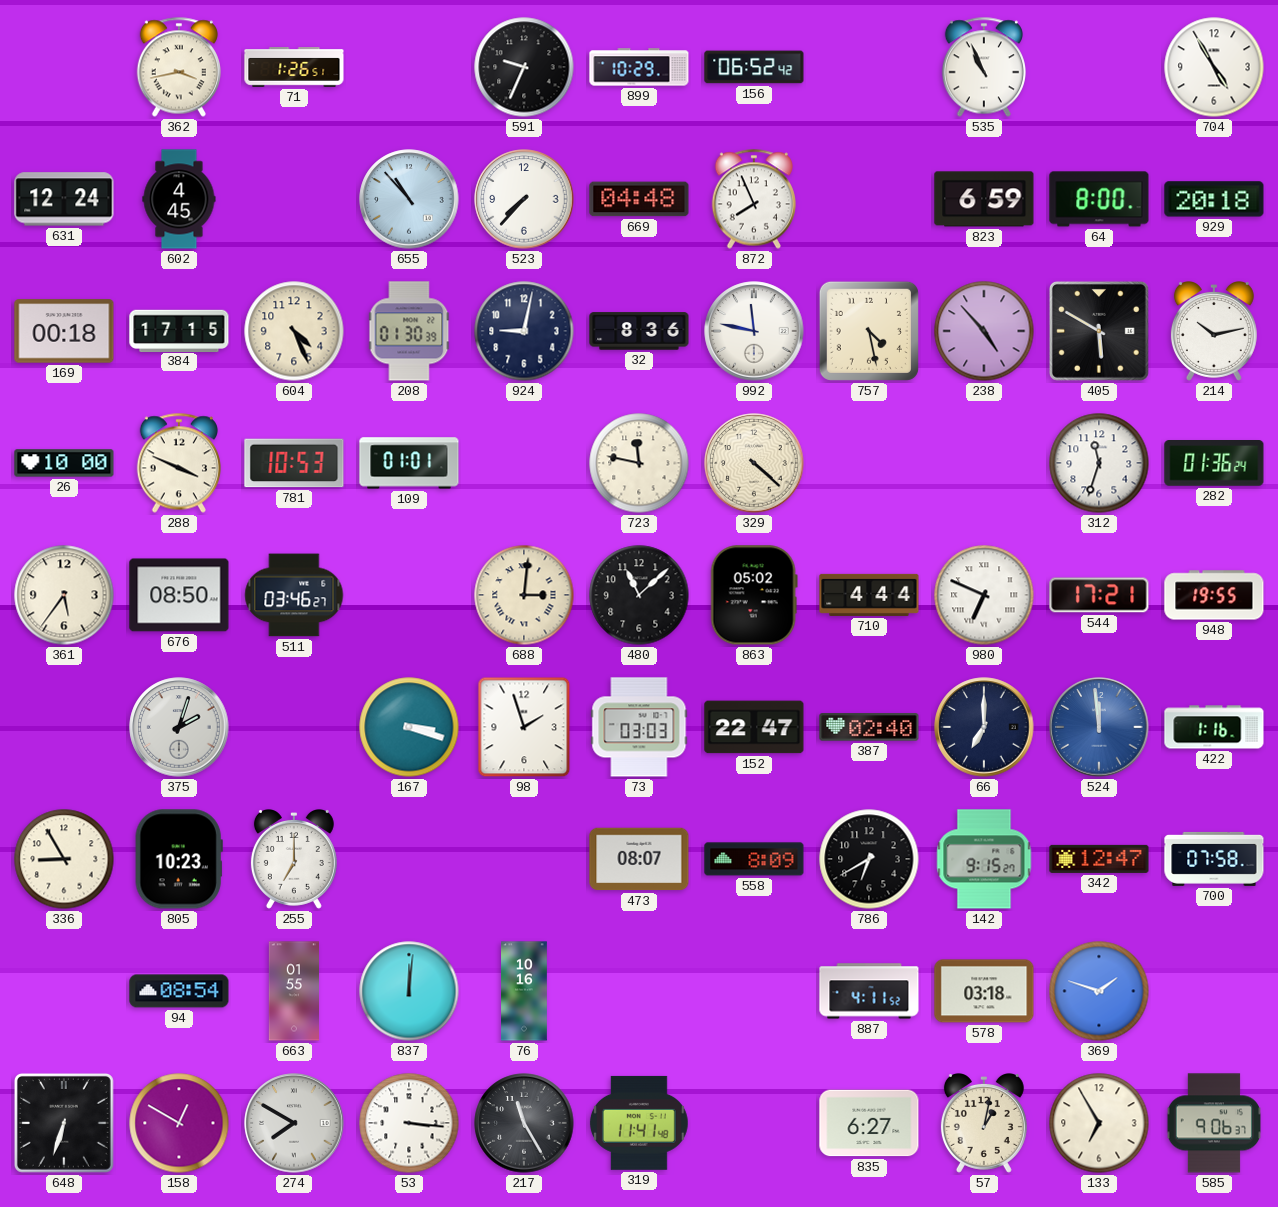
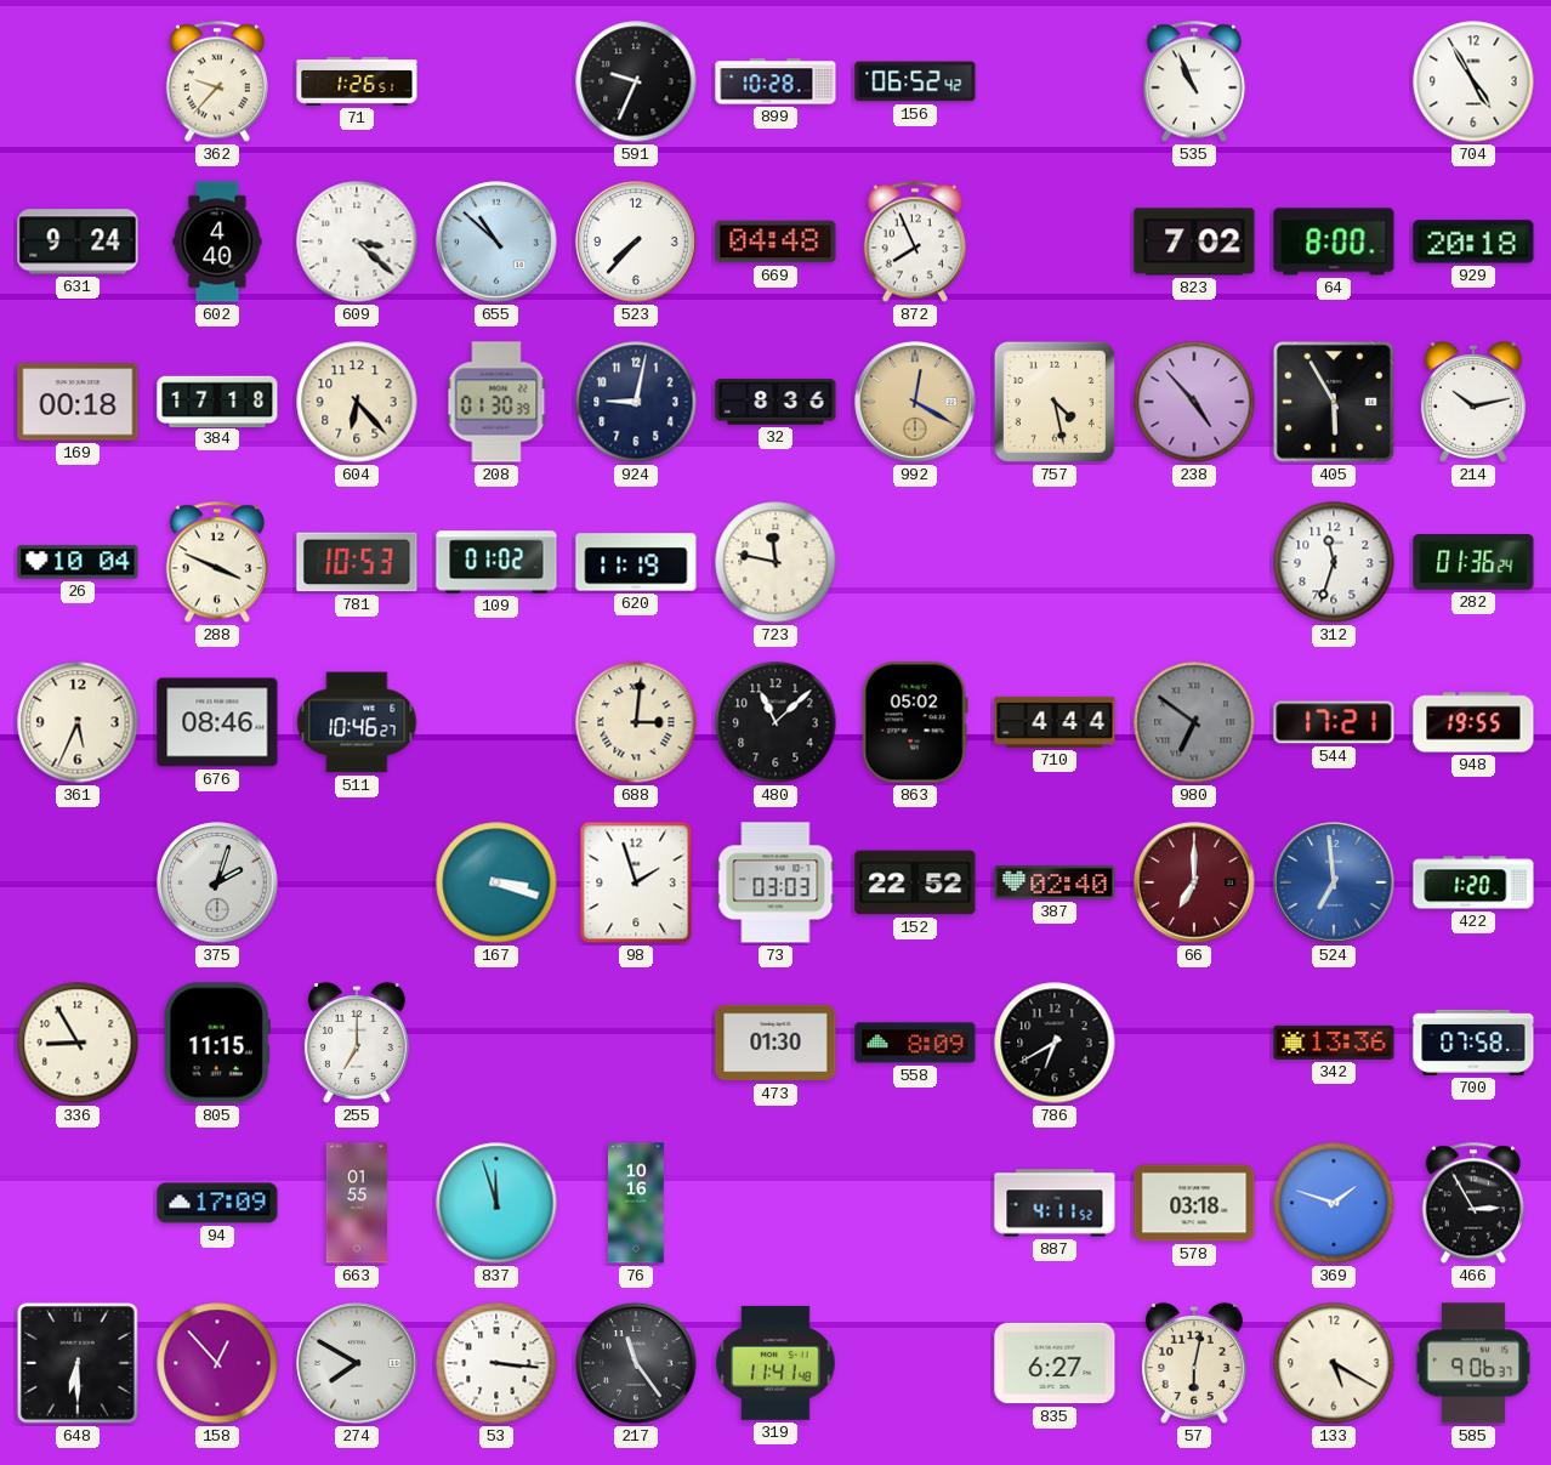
362: 3:43 -> 9:37
899: 10:29 -> 10:28
631: 12:24 -> 9:24
602: 4:45 -> 4:40
609: none -> 3:22
655: 10:53 -> 10:52
823: 6:59 -> 7:02
384: 17:15 -> 17:18
604: 4:26 -> 6:23
992: 11:47 -> 12:20
992 dial: white -> champagne
405: 5:50 -> 5:55
26: 10:00 -> 10:04
109: 01:01 -> 01:02
620: none -> 11:19
329: 4:22 -> none
361: 5:36 -> 5:34
676: 08:50 -> 08:46
511: 03:46 -> 10:46
980: 6:49 -> 6:51
980 dial: white -> grey
152: 22:47 -> 22:52
66 dial: navy -> burgundy
524: 11:59 -> 6:59
422: 1:16 -> 1:20
805: 10:23 -> 11:15
473: 08:07 -> 01:30
142: 9:15 -> none
342: 12:47 -> 13:36
94: 08:54 -> 17:09
837: 12:01 -> 11:57
466: none -> 2:55
648: 6:33 -> 6:30
158: 12:50 -> 12:53
217: 11:25 -> 11:24
57: 1:02 -> 6:02
133: 6:55 -> 5:20
